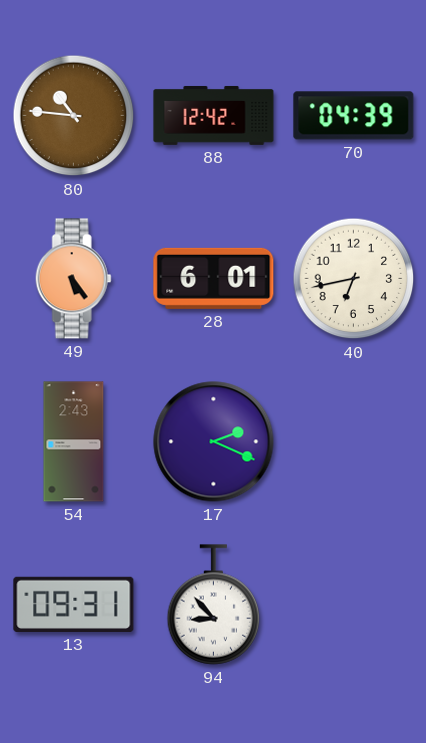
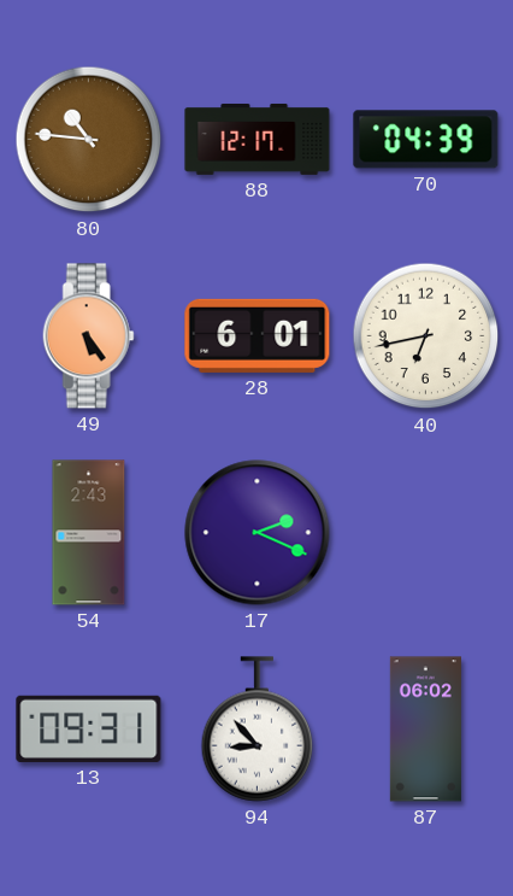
88: 12:42 -> 12:17
87: none -> 06:02
